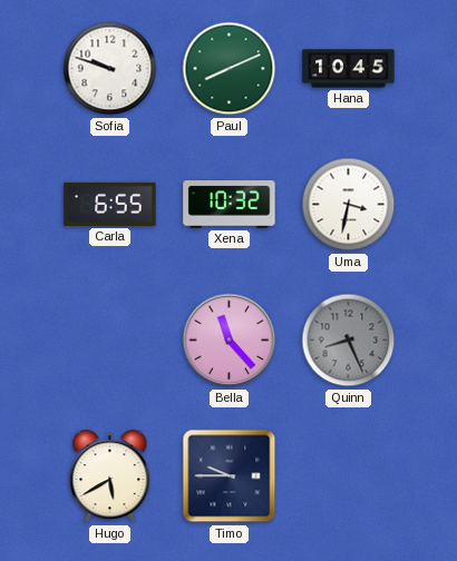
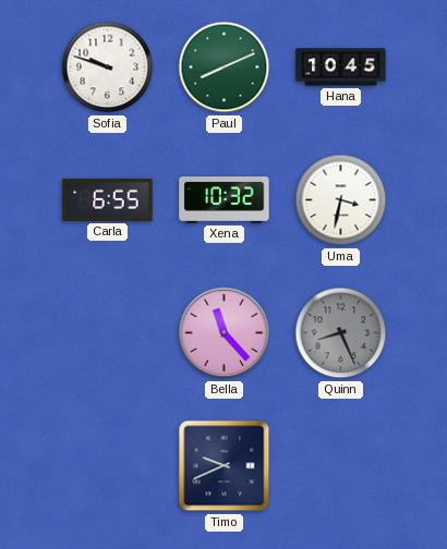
Hugo: 5:40 -> none
Timo: 9:45 -> 9:41
